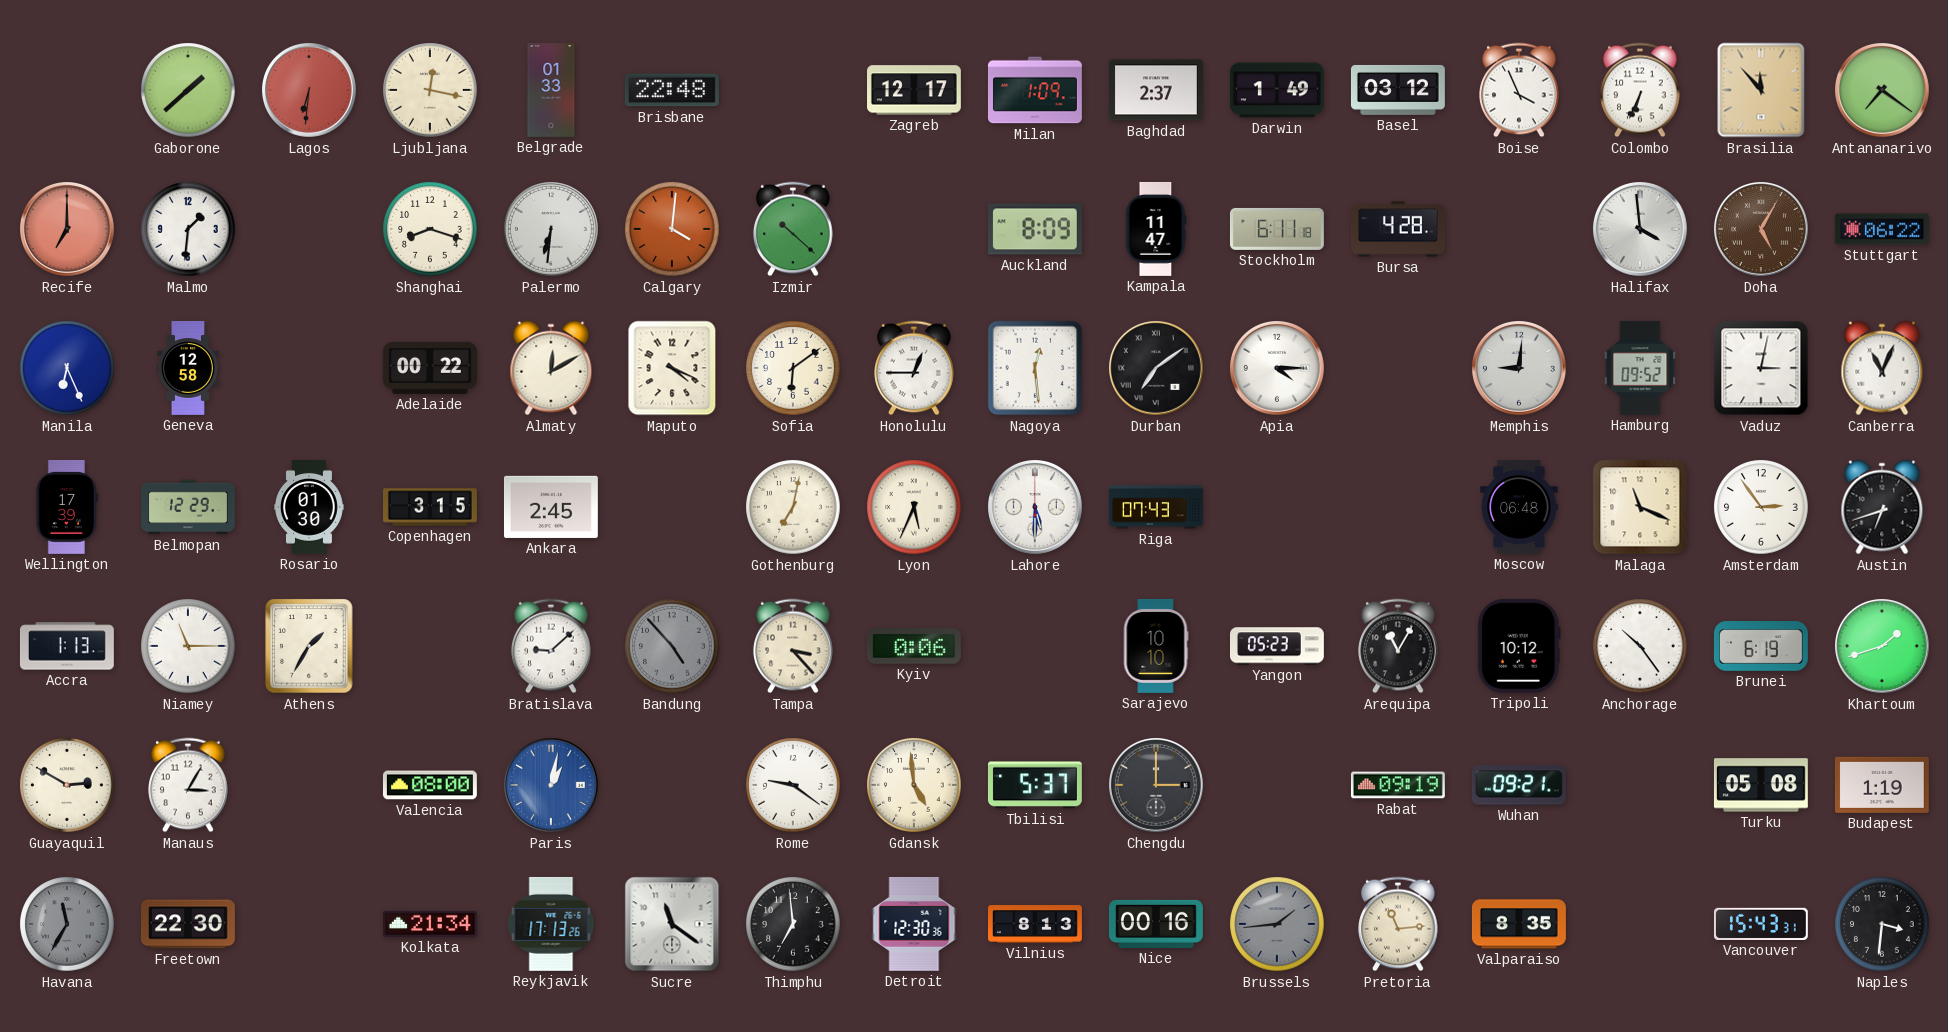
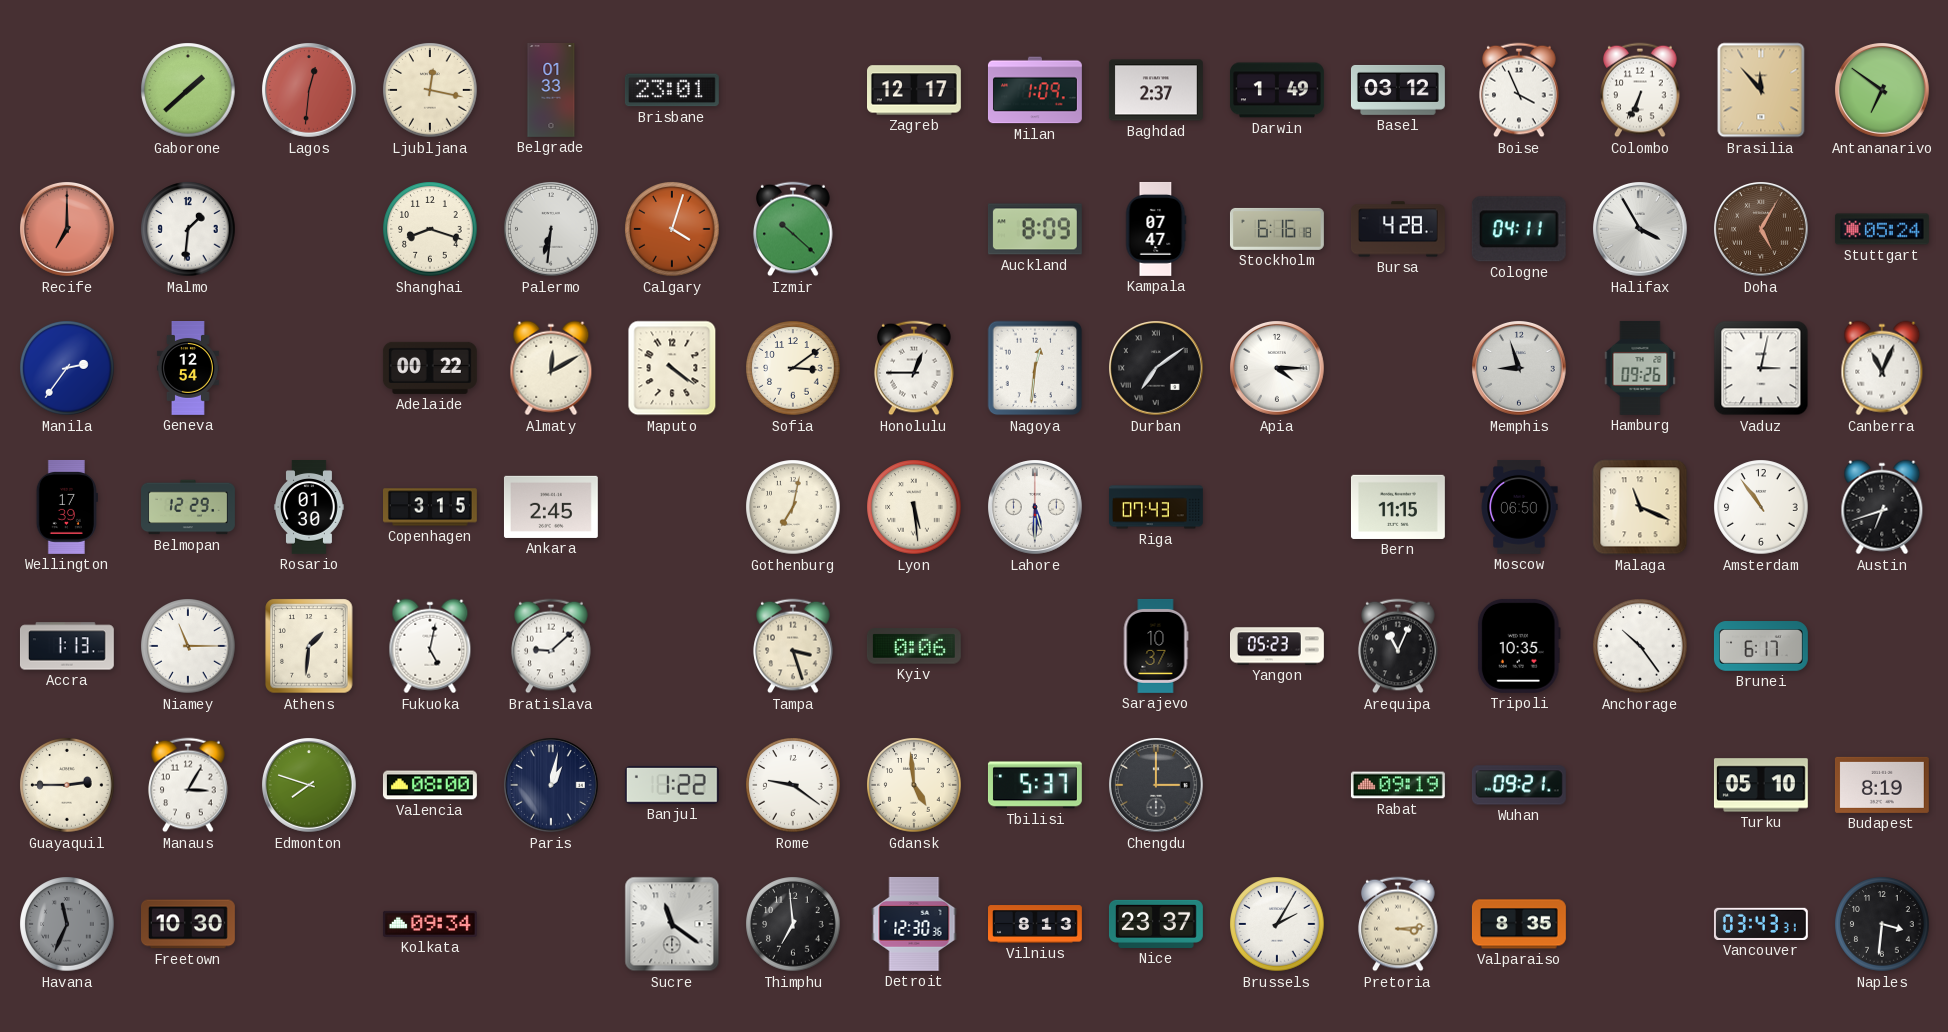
Lagos: 6:31 -> 12:31
Brisbane: 22:48 -> 23:01
Antananarivo: 7:21 -> 6:51
Calgary: 4:01 -> 4:03
Kampala: 11:47 -> 07:47
Stockholm: 6:11 -> 6:16
Cologne: none -> 04:11
Halifax: 3:59 -> 3:55
Stuttgart: 06:22 -> 05:24
Manila: 6:26 -> 2:36
Geneva: 12:58 -> 12:54
Maputo: 4:19 -> 4:21
Sofia: 6:09 -> 3:09
Nagoya: 12:29 -> 12:31
Memphis: 9:01 -> 8:57
Hamburg: 09:52 -> 09:26
Lyon: 5:34 -> 5:29
Bern: none -> 11:15
Moscow: 06:48 -> 06:50
Amsterdam: 2:54 -> 10:54
Athens: 1:35 -> 1:31
Fukuoka: none -> 5:02
Bandung: 4:53 -> none
Tampa: 3:23 -> 3:27
Sarajevo: 10:10 -> 10:37
Arequipa: 11:05 -> 11:04
Tripoli: 10:12 -> 10:35
Brunei: 6:19 -> 6:17
Khartoum: 1:42 -> none
Guayaquil: 2:50 -> 2:45
Edmonton: none -> 7:48
Paris dial: blue -> navy
Banjul: none -> 1:22
Turku: 05:08 -> 05:10
Budapest: 1:19 -> 8:19
Havana: 11:35 -> 11:34
Freetown: 22:30 -> 10:30
Kolkata: 21:34 -> 09:34
Reykjavik: 17:13 -> none
Nice: 00:16 -> 23:37
Brussels: 1:44 -> 2:05
Brussels dial: grey -> white
Pretoria: 11:14 -> 3:14
Vancouver: 15:43 -> 03:43
